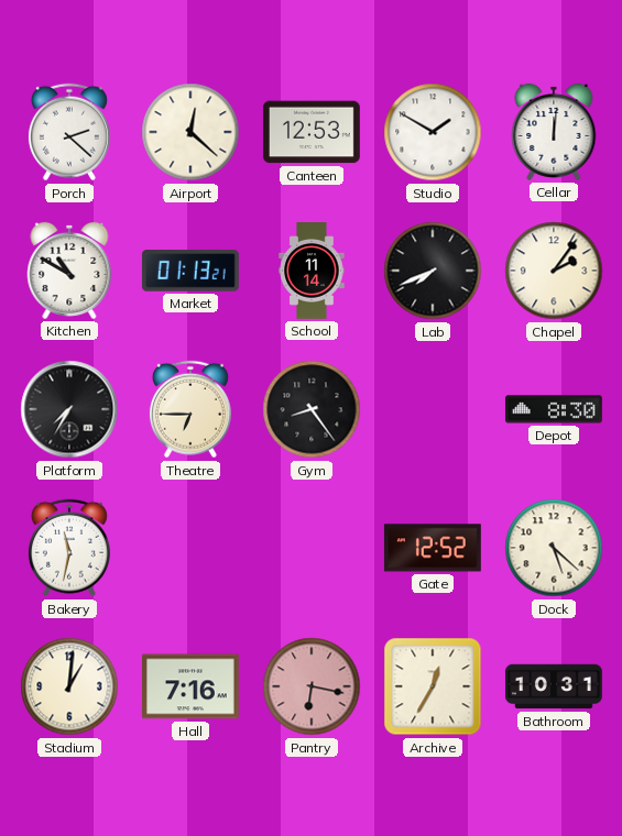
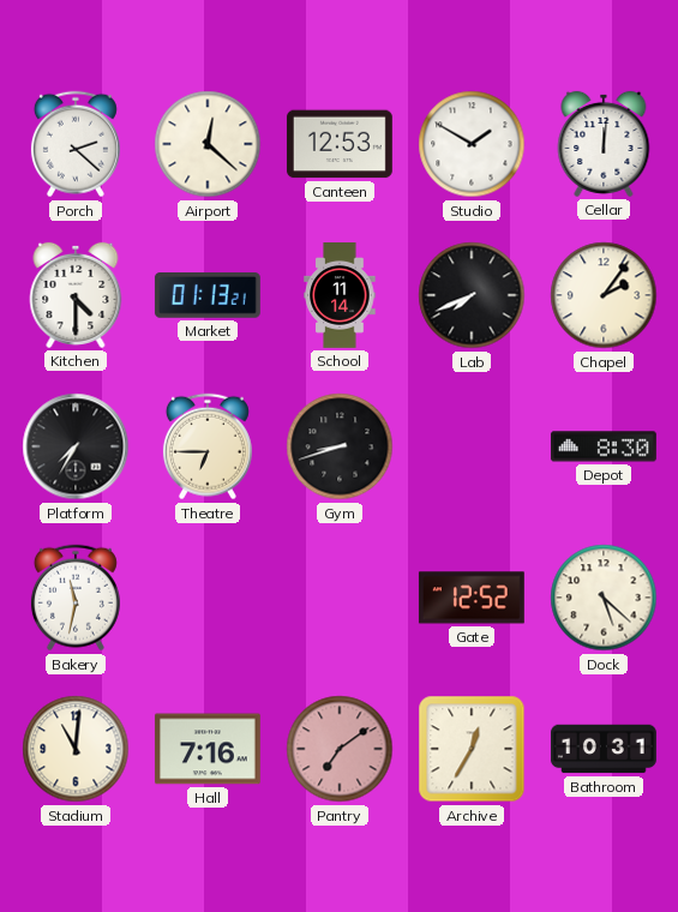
Kitchen: 10:50 -> 4:30
Gym: 8:24 -> 8:42
Stadium: 1:01 -> 11:01
Pantry: 6:17 -> 7:09
